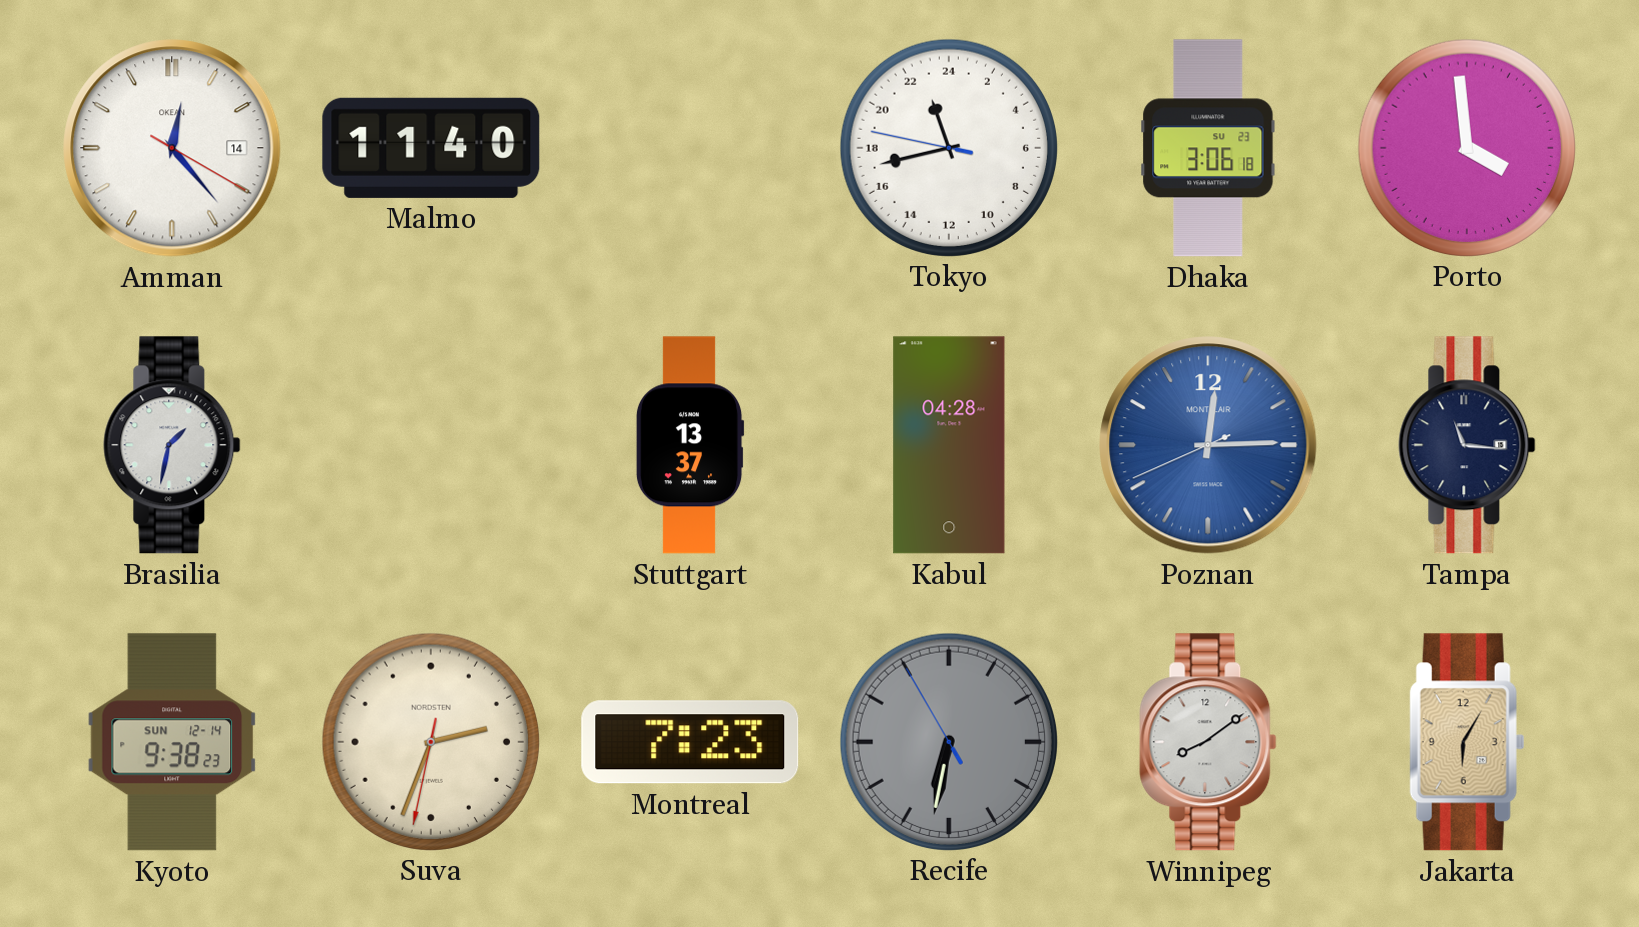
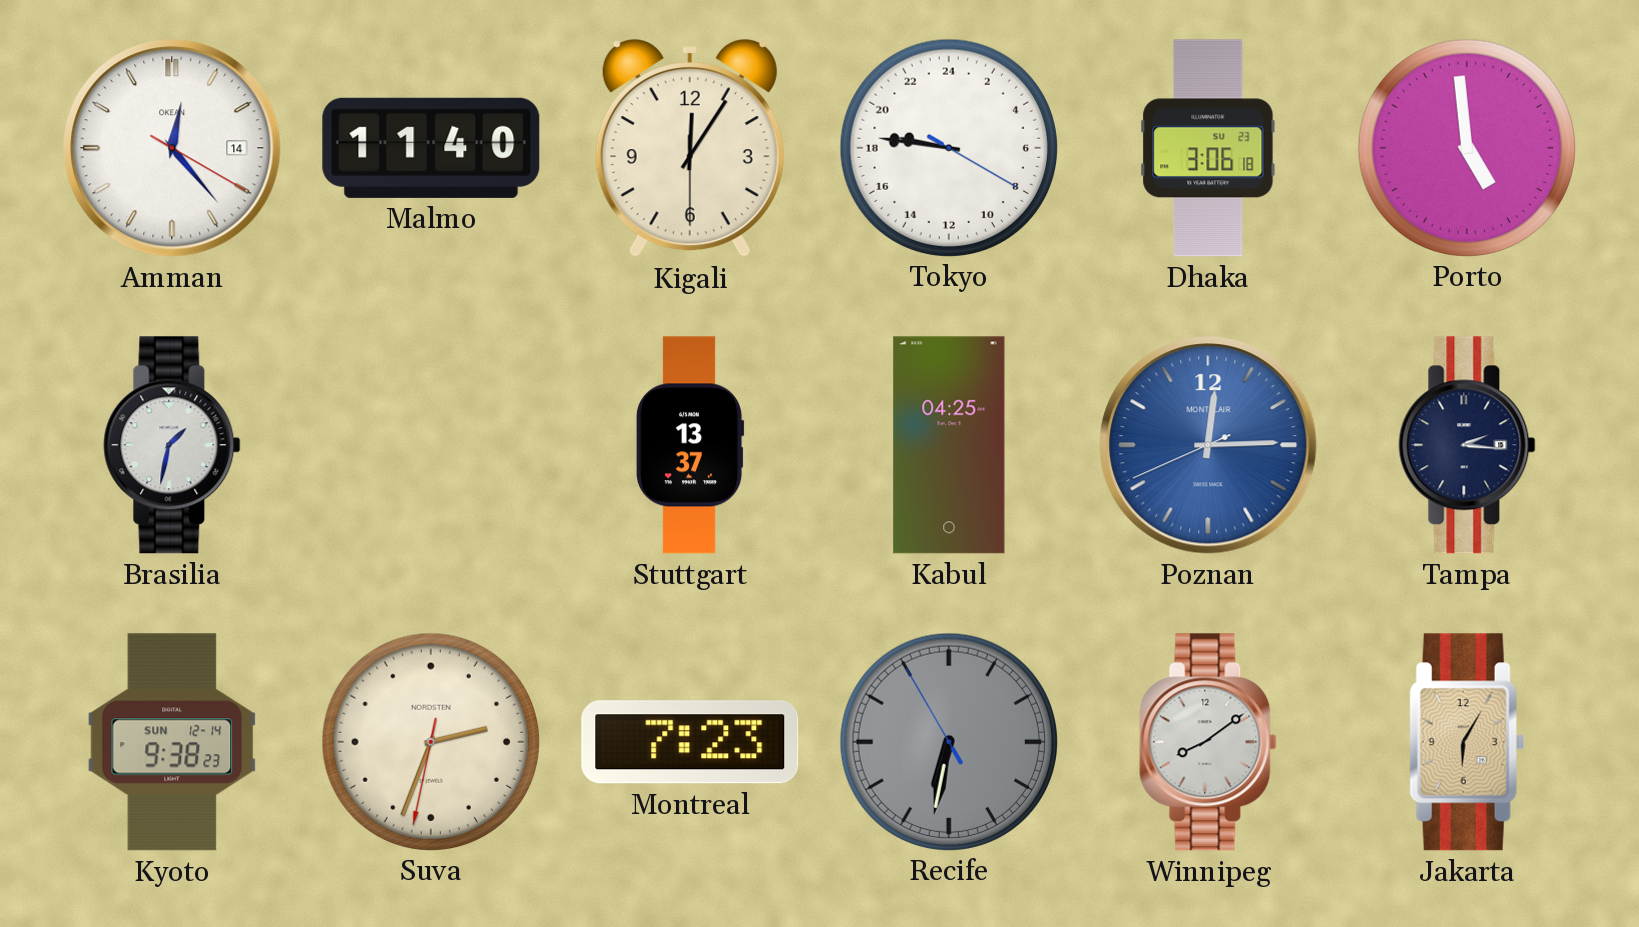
Kigali: none -> 12:05
Tokyo: 22:42 -> 18:46
Porto: 3:59 -> 4:59
Kabul: 04:28 -> 04:25
Tampa: 11:16 -> 2:16
